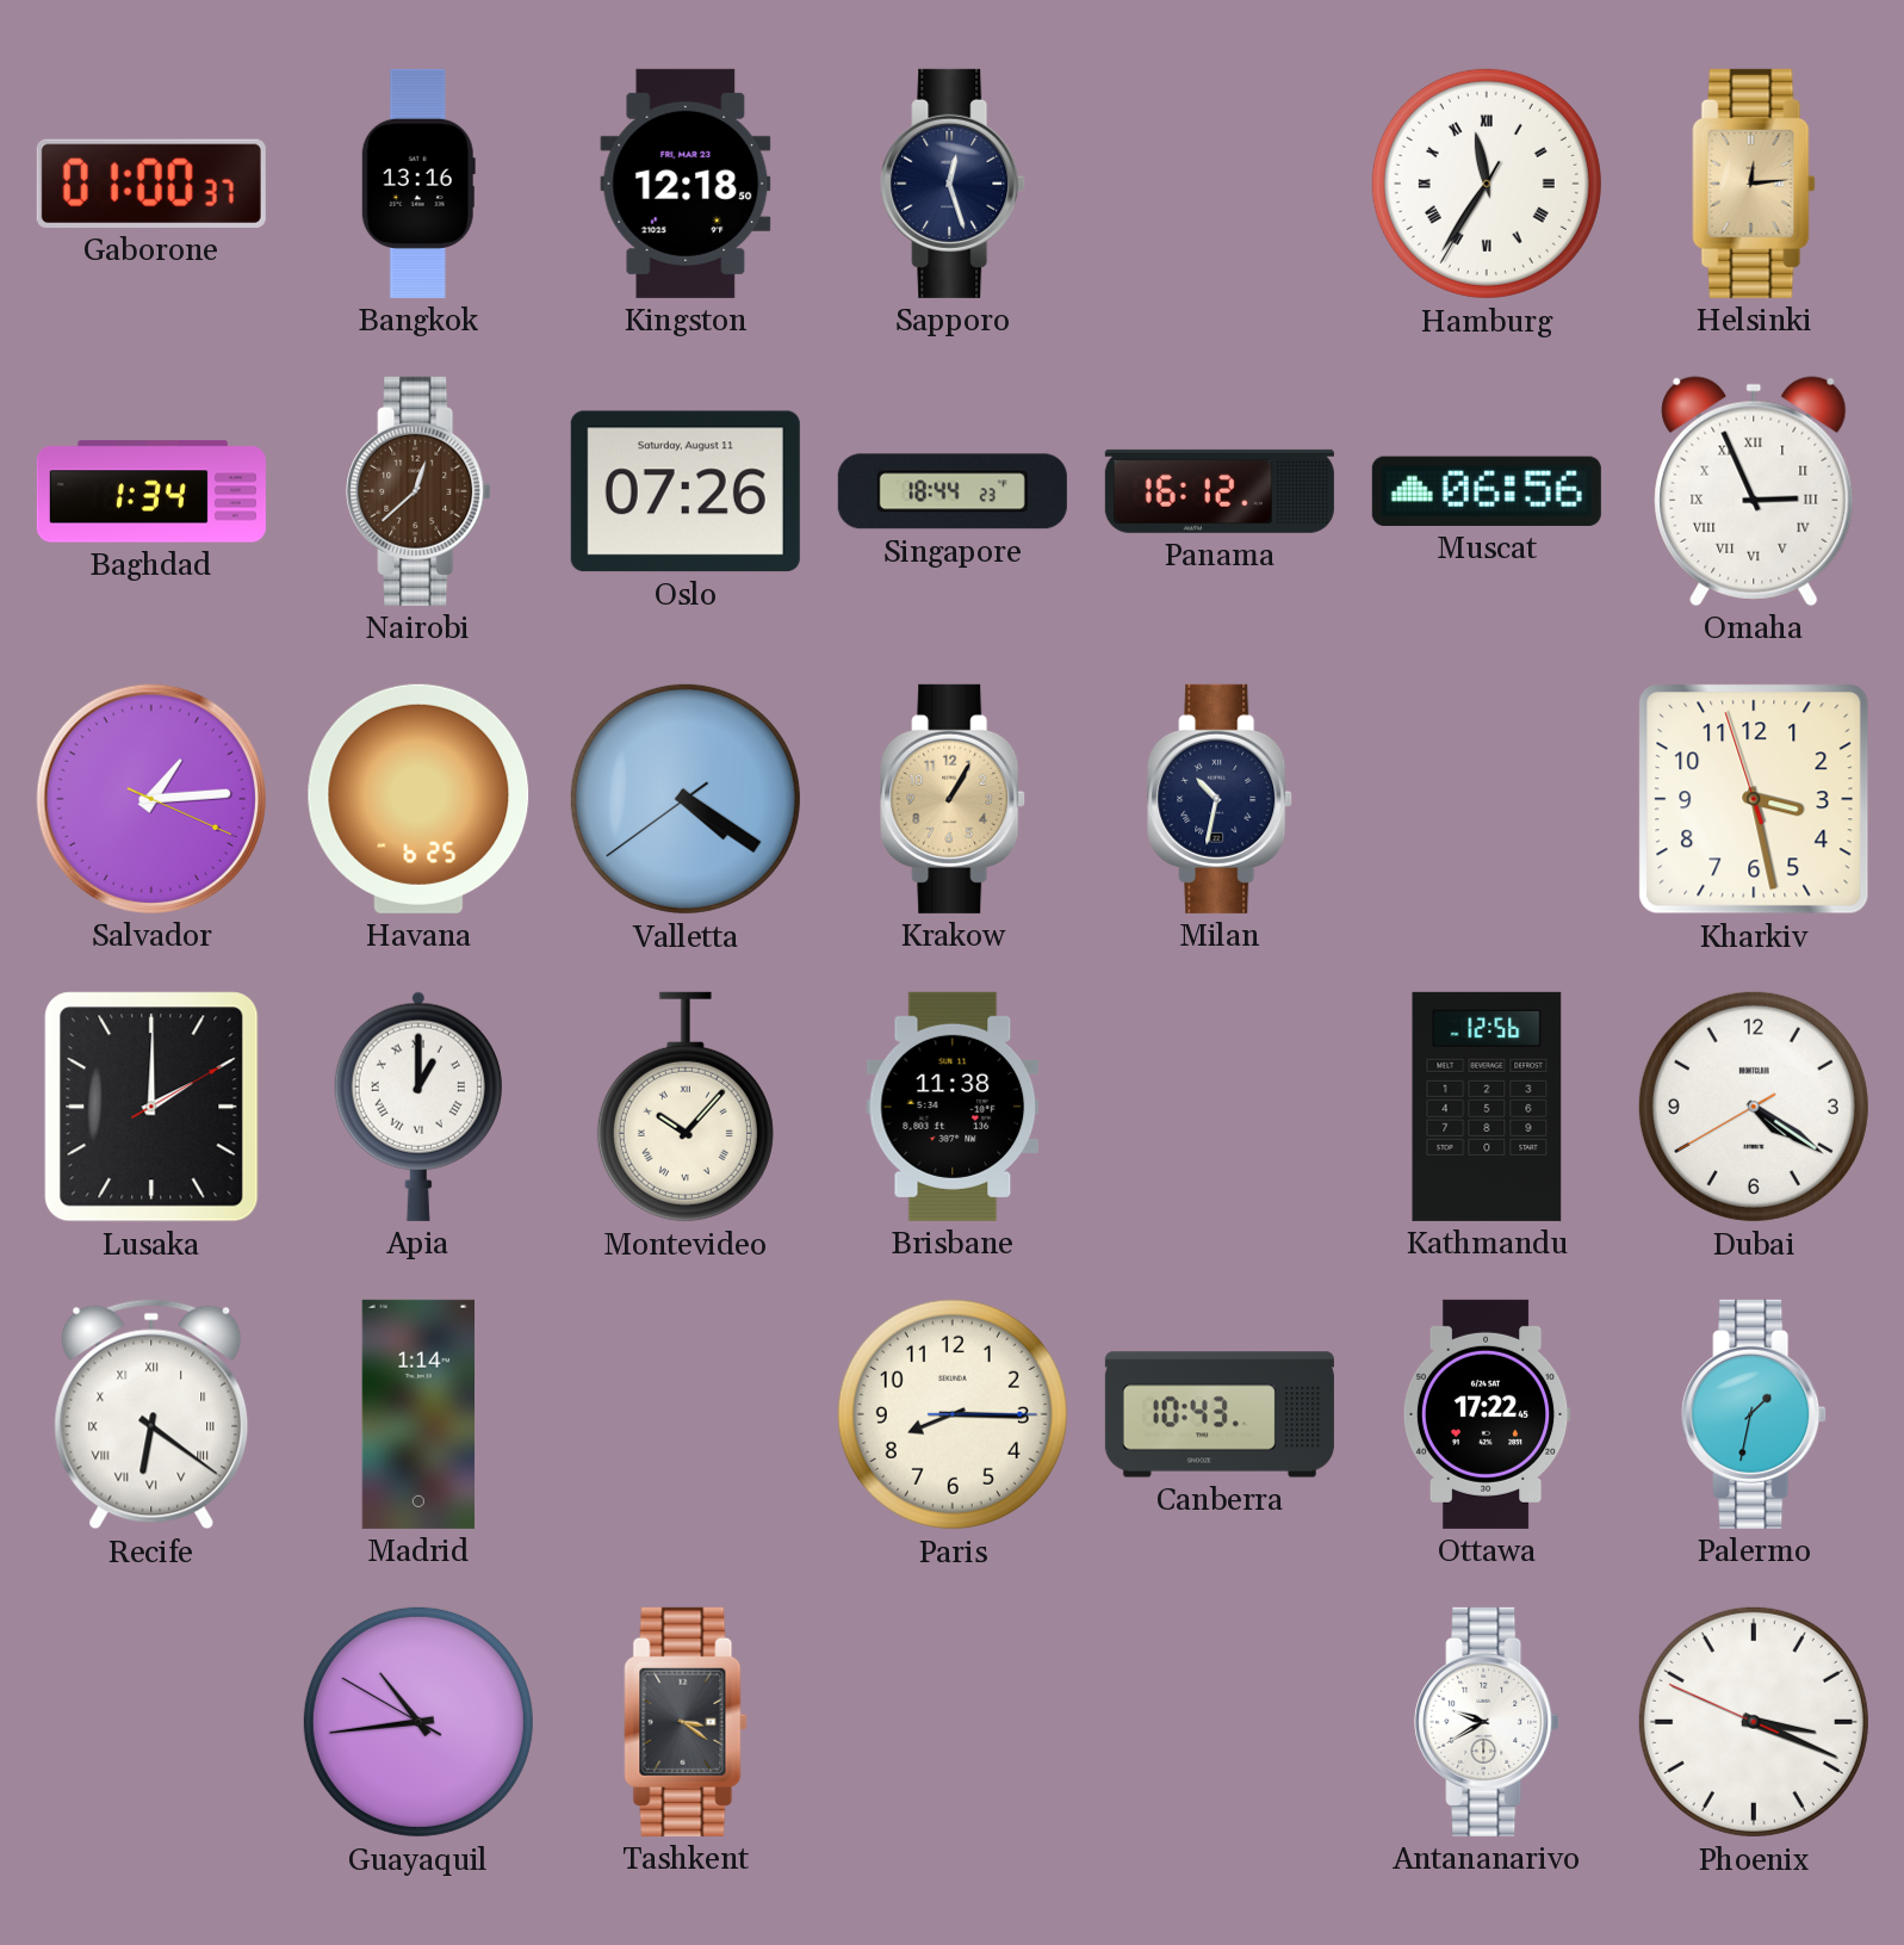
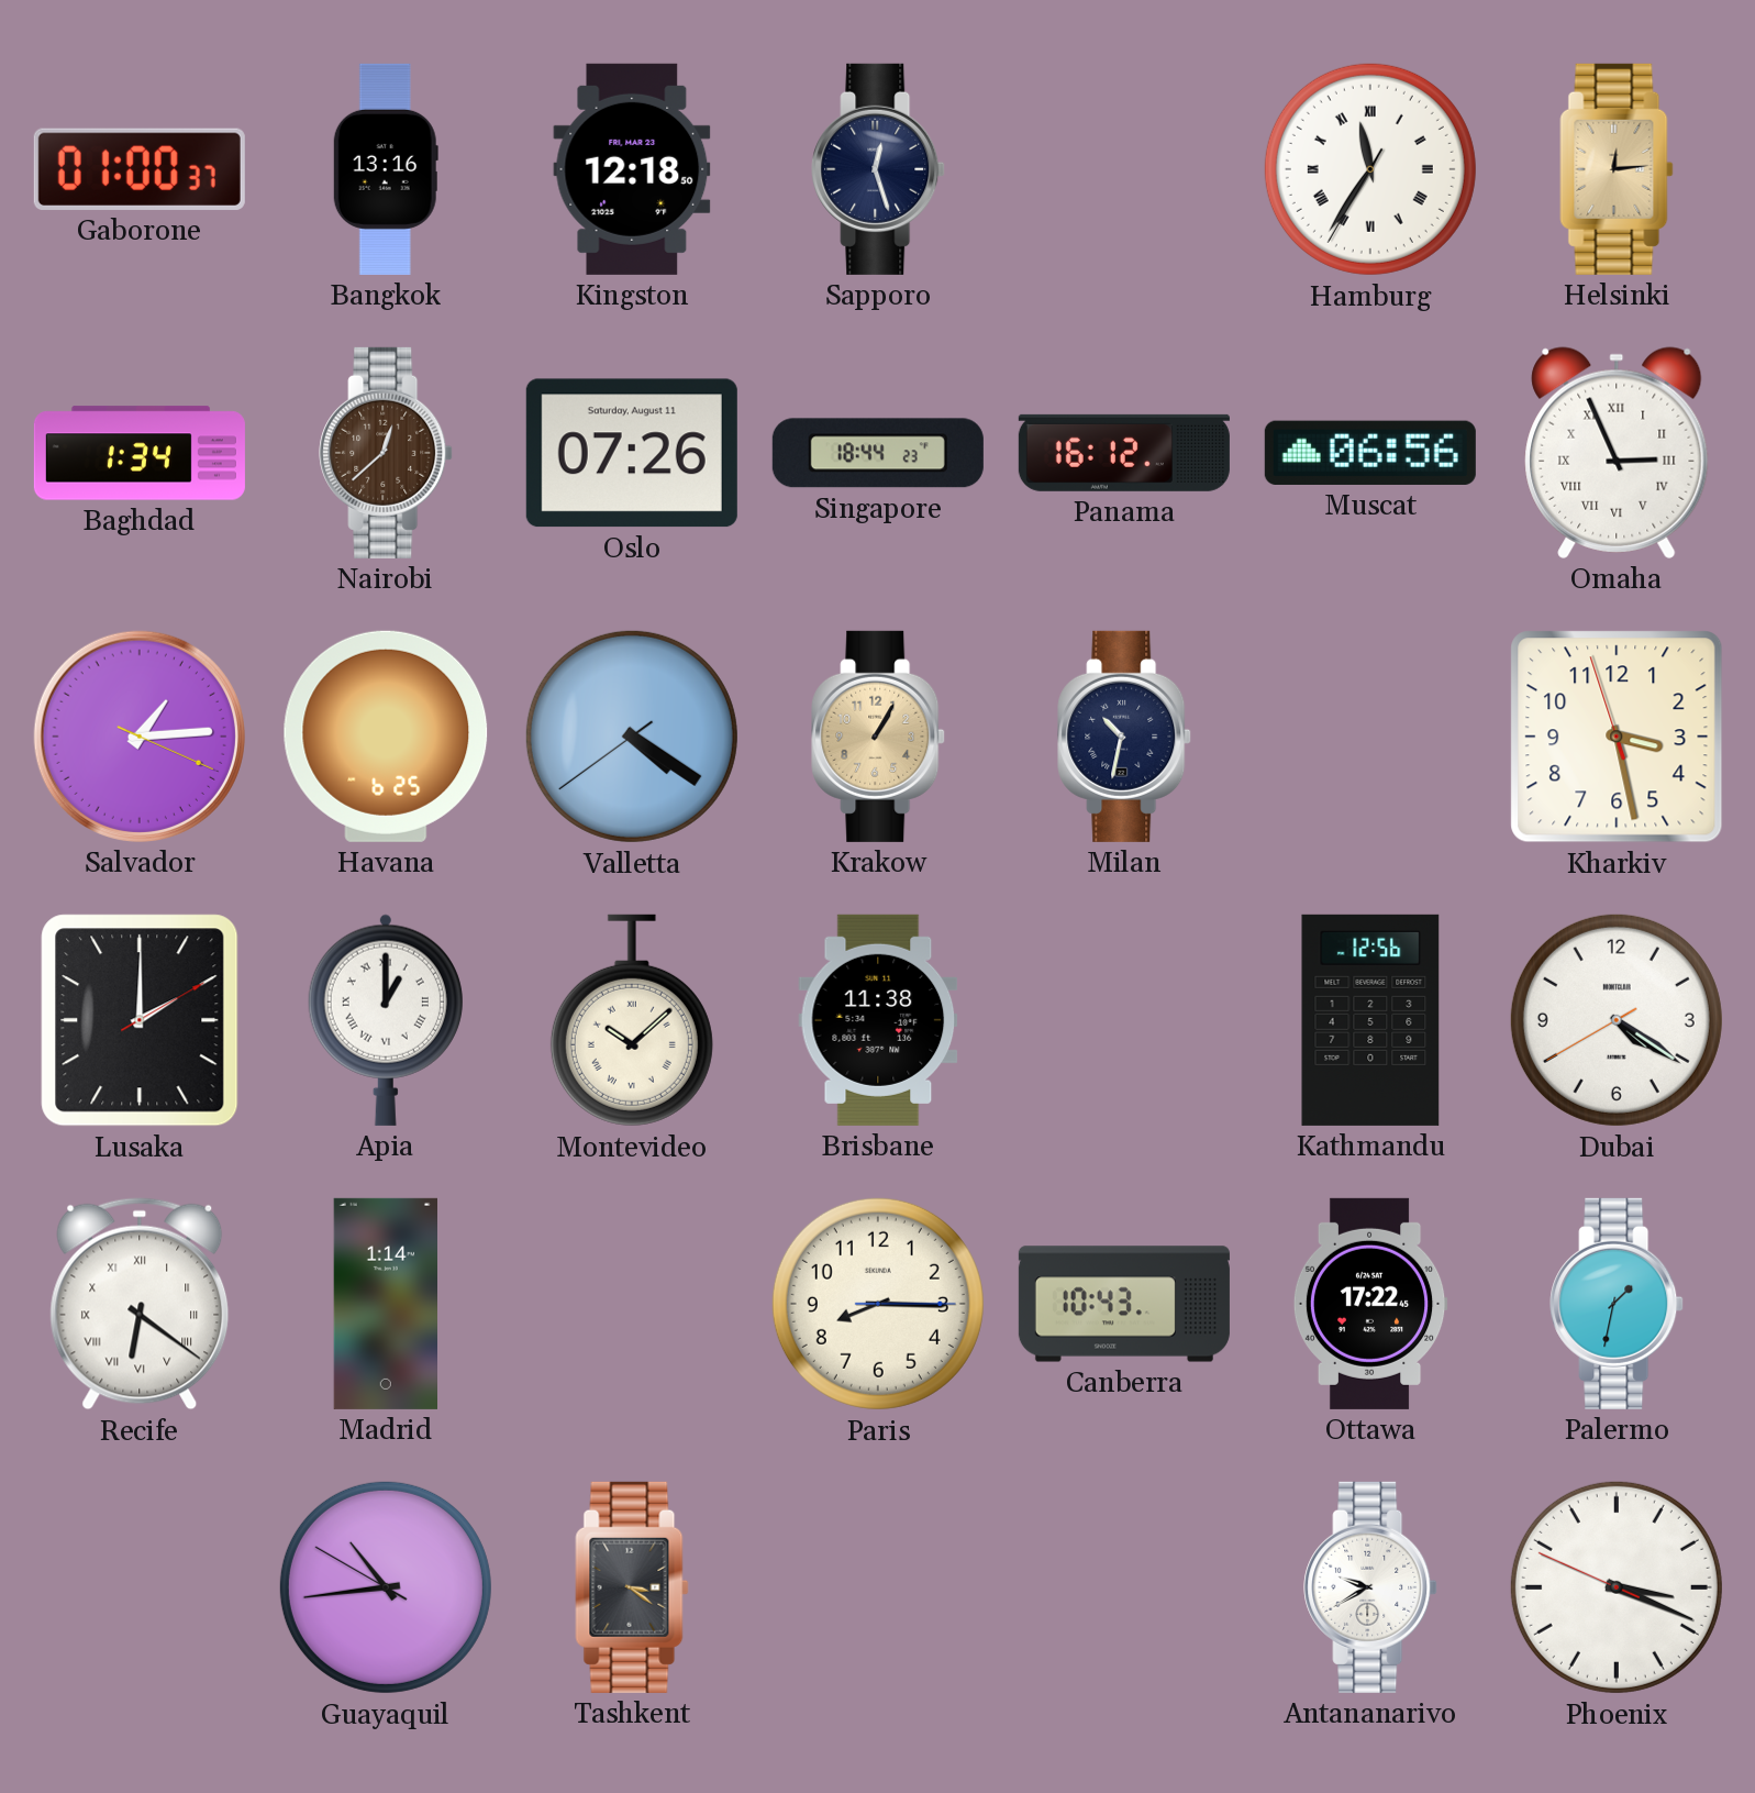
Montevideo: 10:07 -> 10:08
